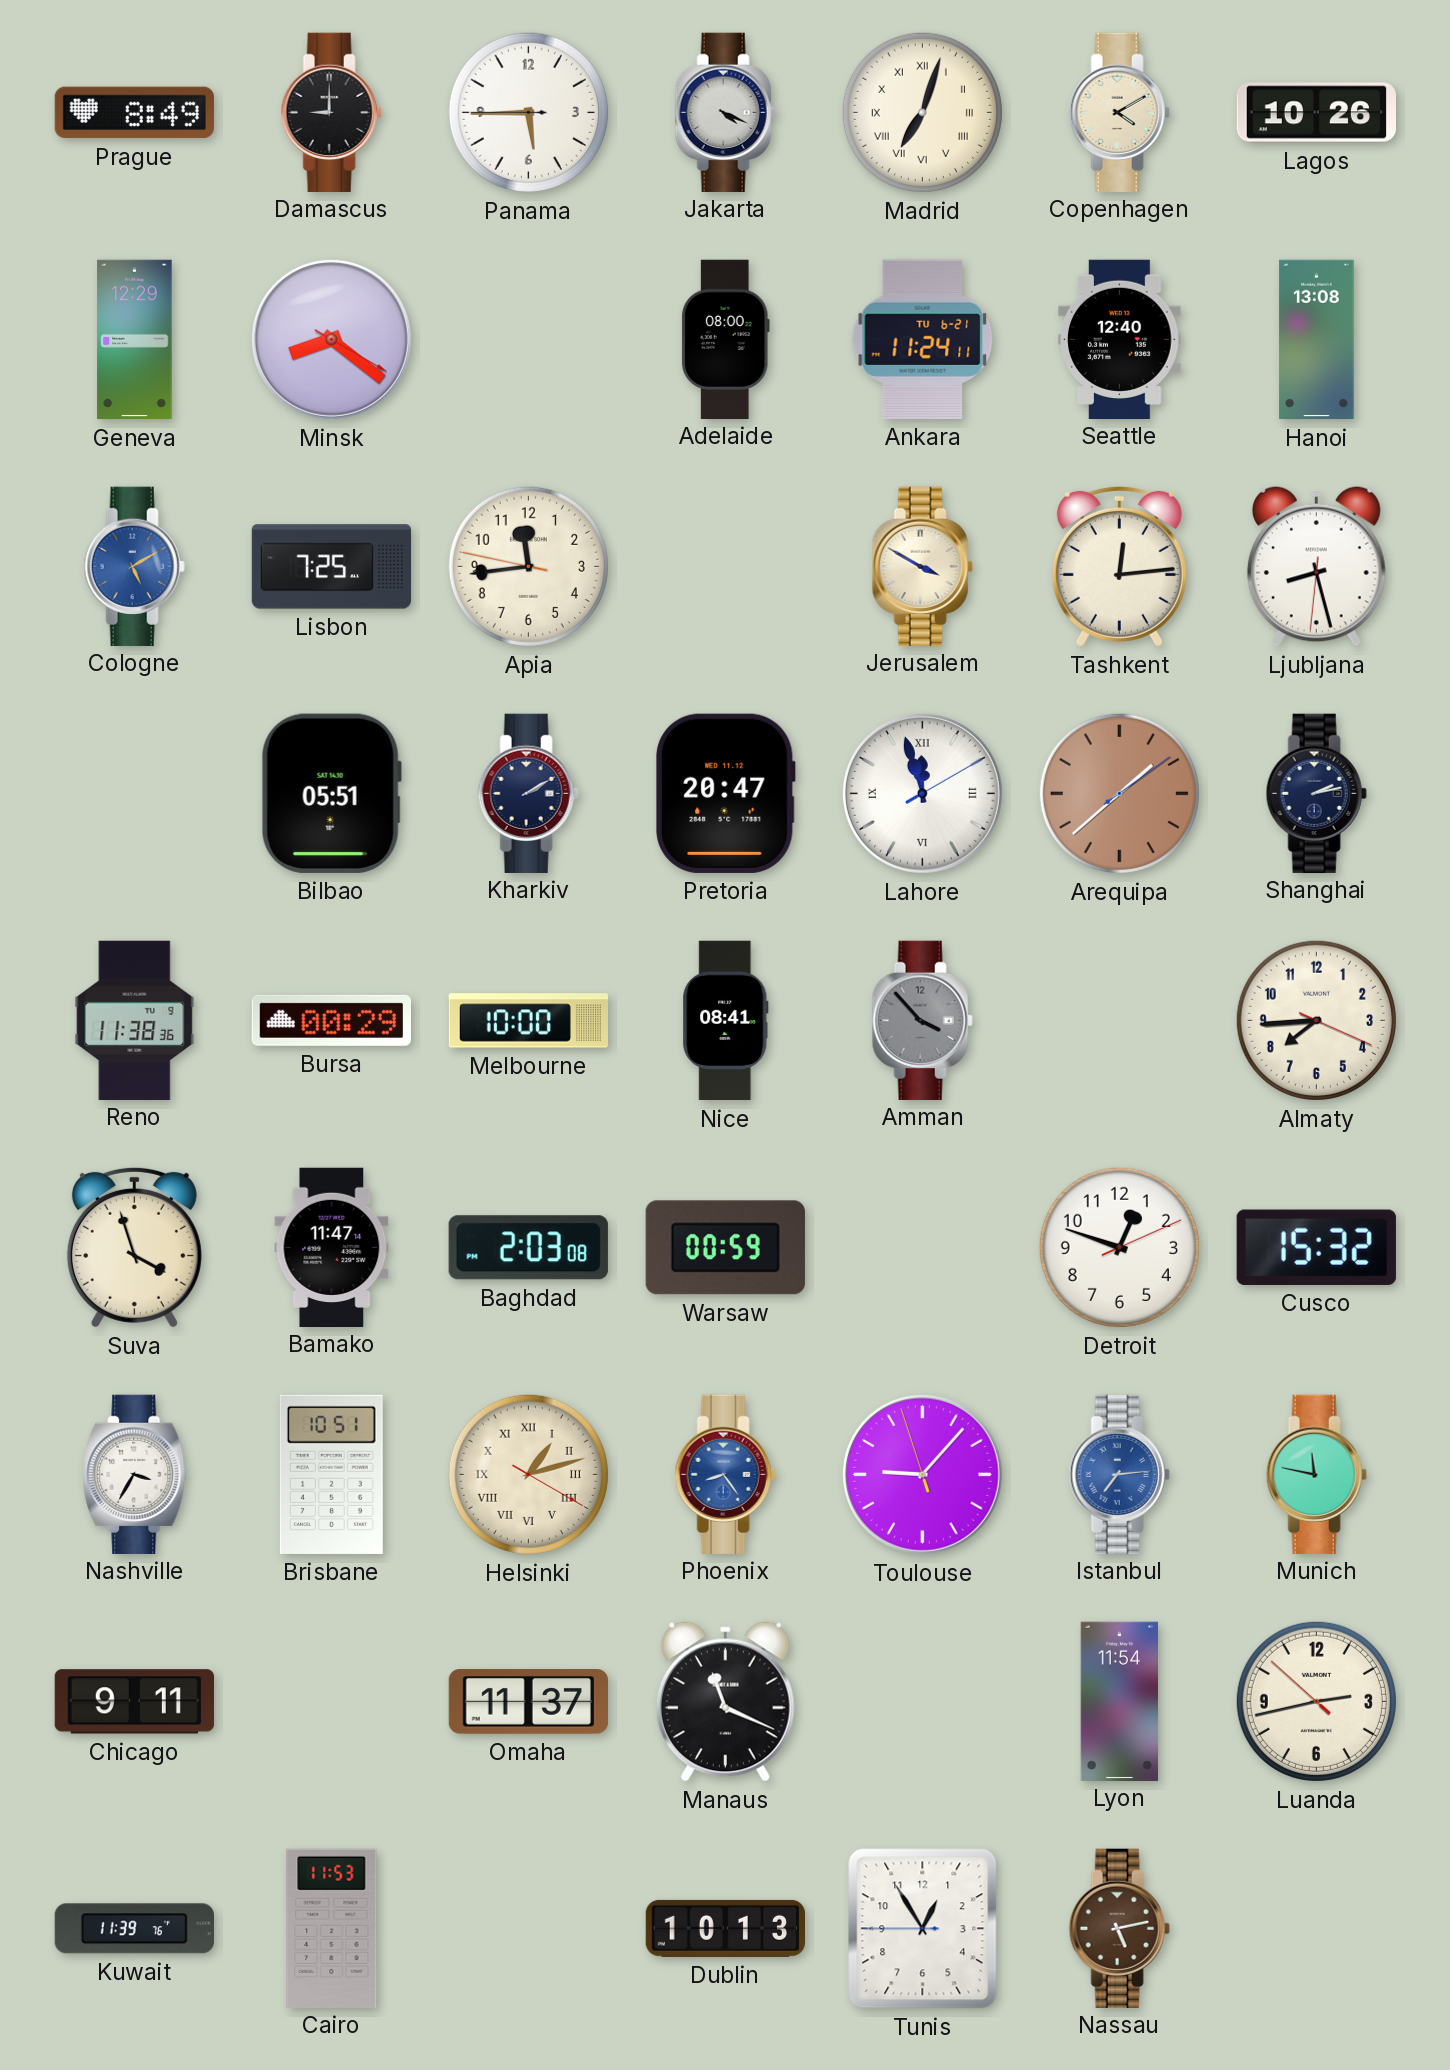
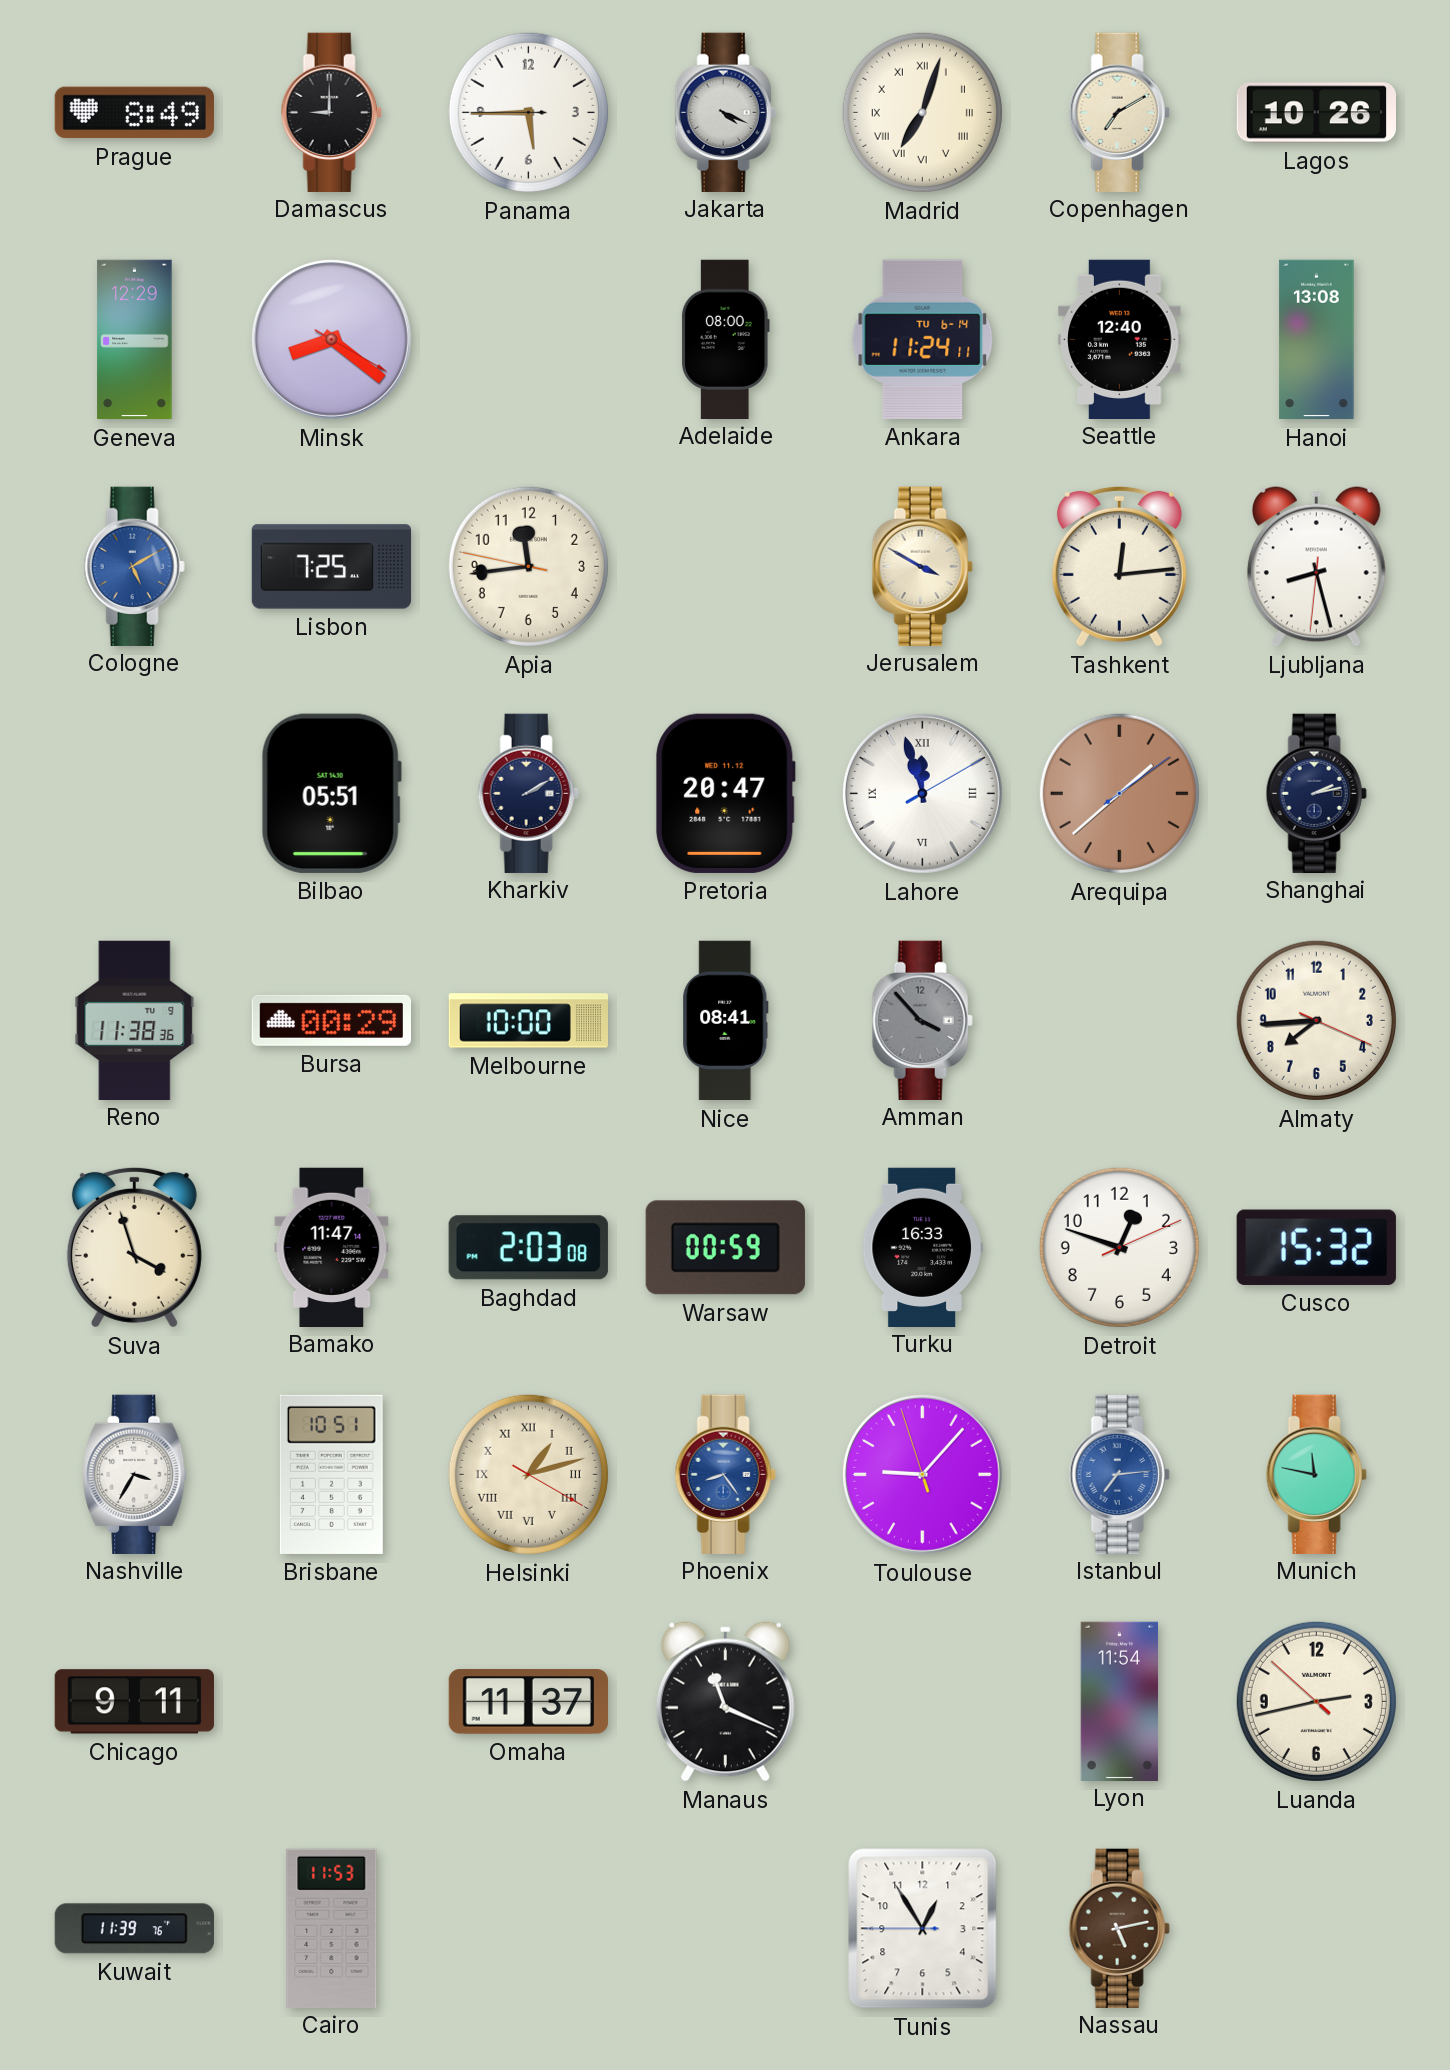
Copenhagen: 4:10 -> 7:10
Ankara date: TU 6-21 -> TU 6-14
Turku: none -> 16:33
Dublin: 10:13 -> none
